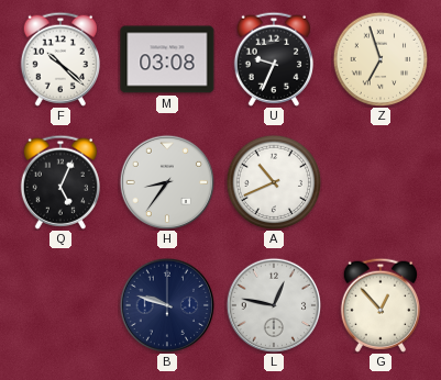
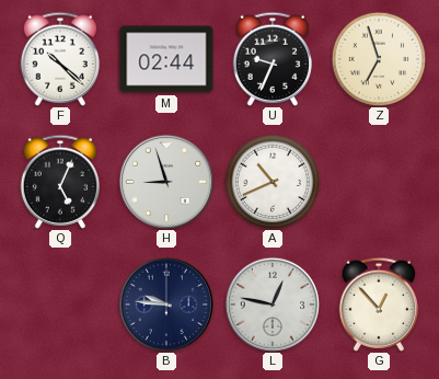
M: 03:08 -> 02:44
H: 8:36 -> 8:57
B: 9:48 -> 9:46
